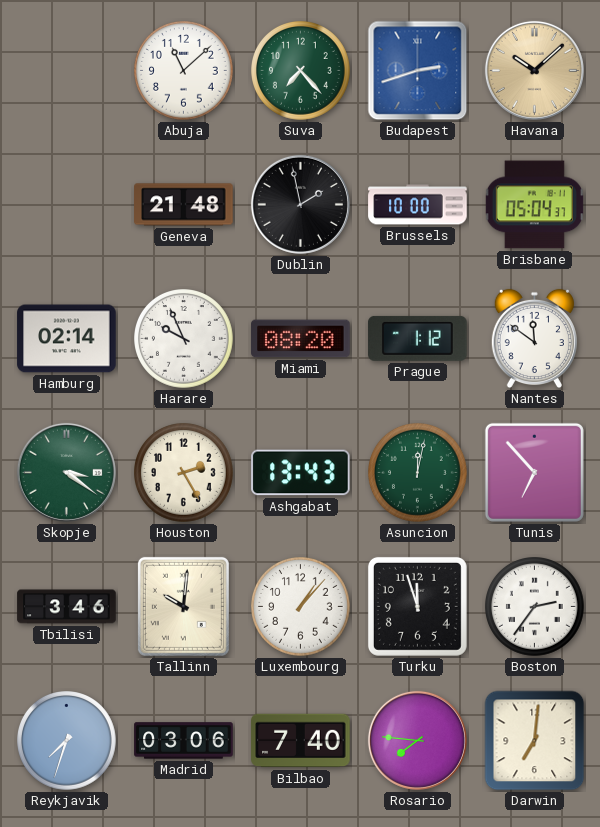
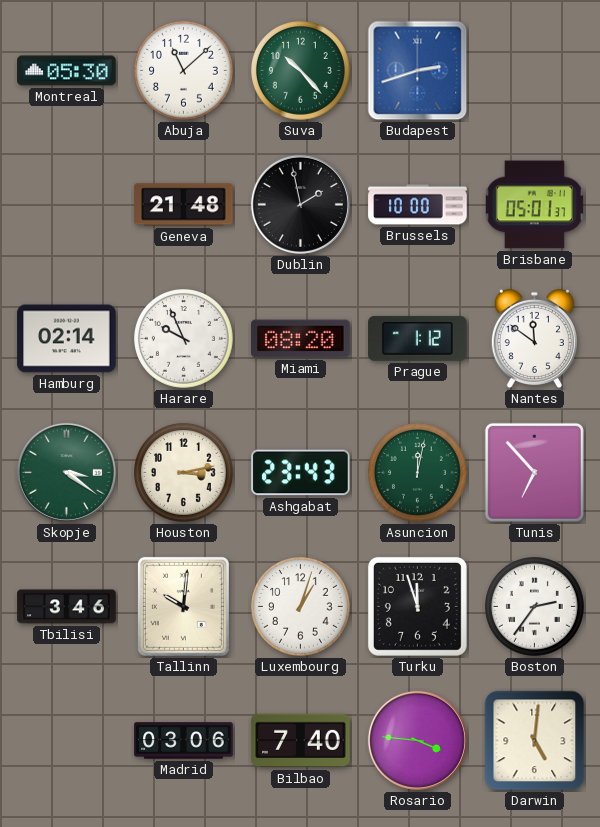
Montreal: none -> 05:30
Suva: 7:23 -> 10:23
Havana: 10:08 -> none
Brisbane: 05:04 -> 05:01
Houston: 2:25 -> 3:13
Ashgabat: 13:43 -> 23:43
Luxembourg: 1:07 -> 1:03
Reykjavik: 7:33 -> none
Rosario: 7:46 -> 3:46
Darwin: 7:01 -> 5:01
